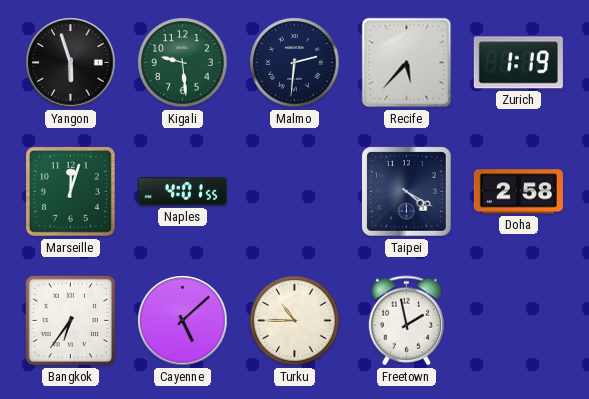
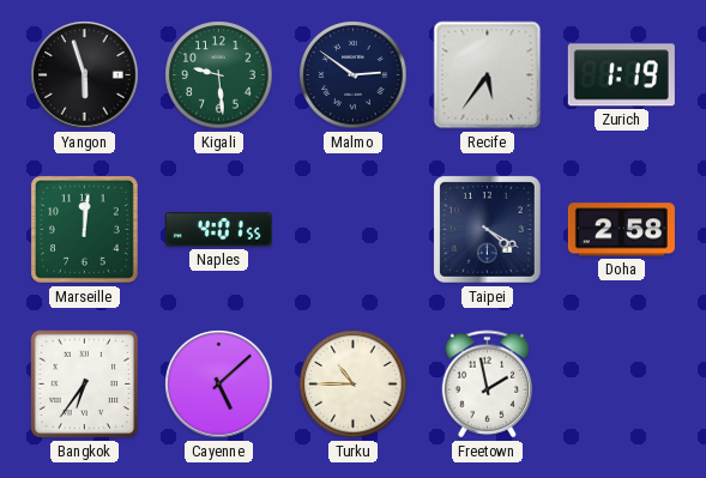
Malmo: 2:31 -> 2:51
Recife: 5:37 -> 5:36
Marseille: 12:03 -> 12:01
